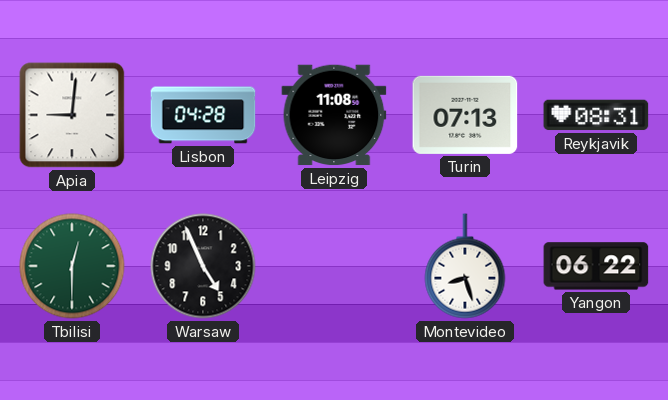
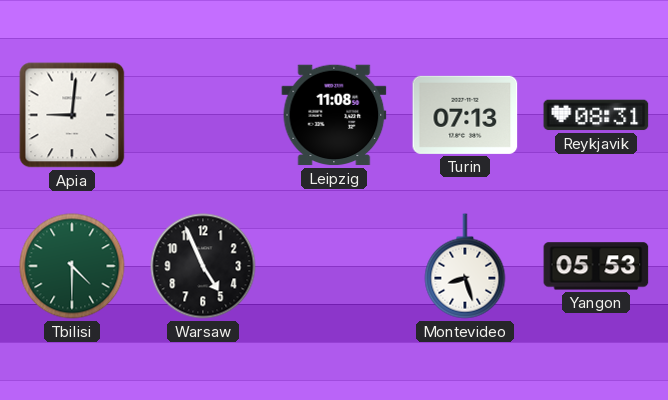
Lisbon: 04:28 -> none
Tbilisi: 12:30 -> 4:30
Yangon: 06:22 -> 05:53
